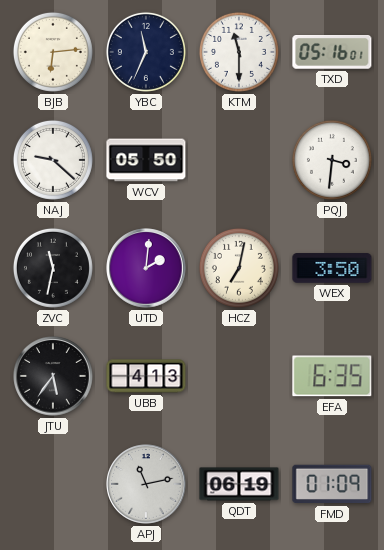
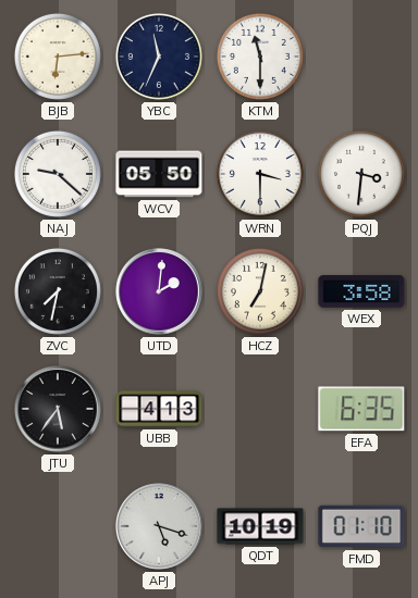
TXD: 05:16 -> none
WRN: none -> 3:30
ZVC: 11:32 -> 7:32
WEX: 3:50 -> 3:58
APJ: 11:13 -> 5:18
QDT: 06:19 -> 10:19
FMD: 01:09 -> 01:10
